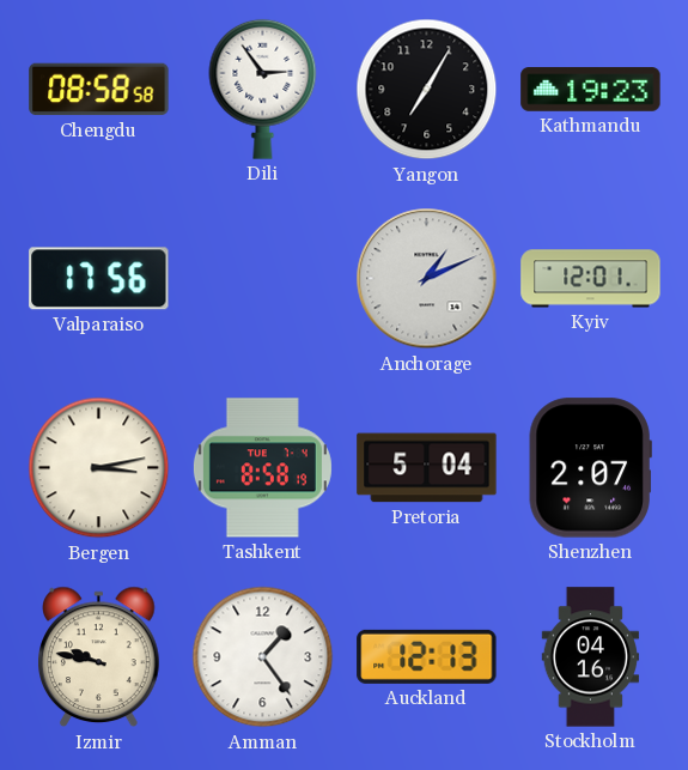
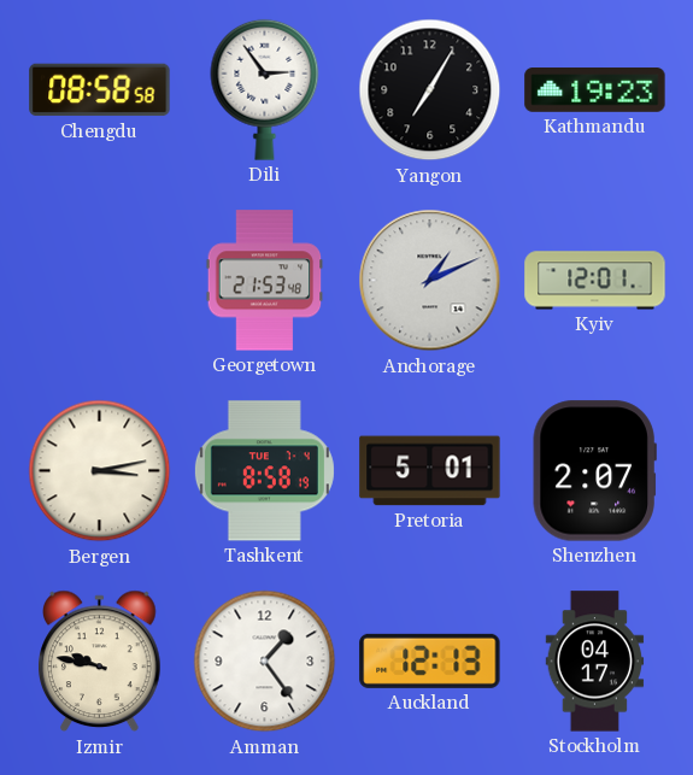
Valparaiso: 17:56 -> none
Georgetown: none -> 21:53
Pretoria: 5:04 -> 5:01
Stockholm: 04:16 -> 04:17
